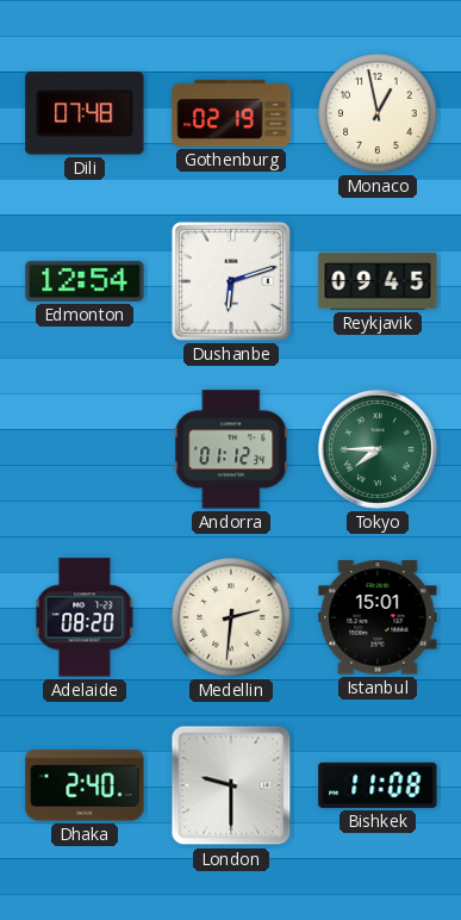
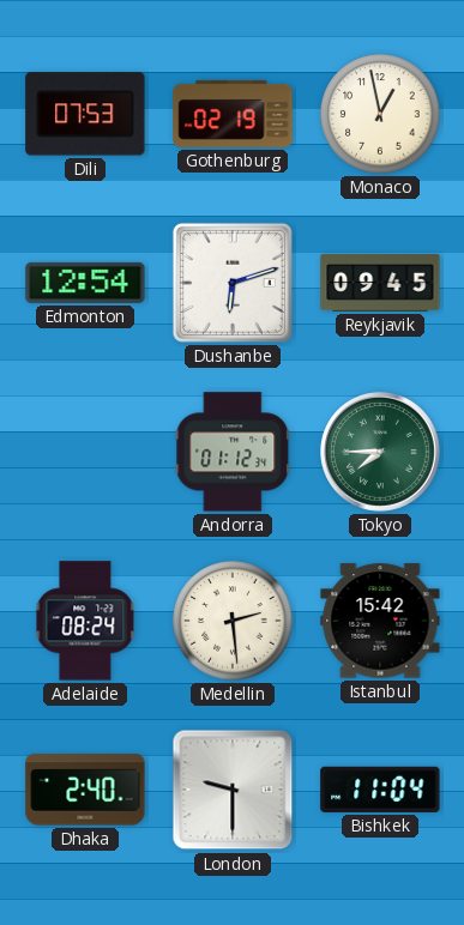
Dili: 07:48 -> 07:53
Adelaide: 08:20 -> 08:24
Medellin: 2:31 -> 2:29
Istanbul: 15:01 -> 15:42
Bishkek: 11:08 -> 11:04
